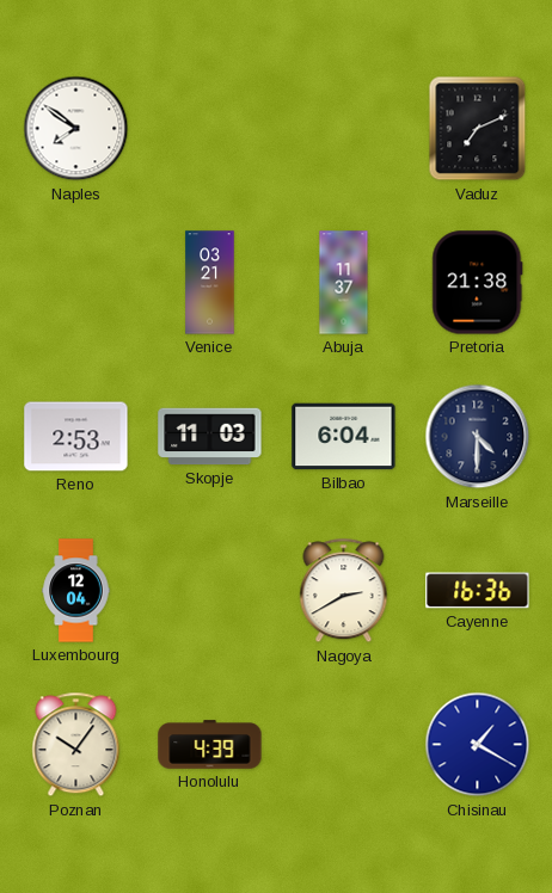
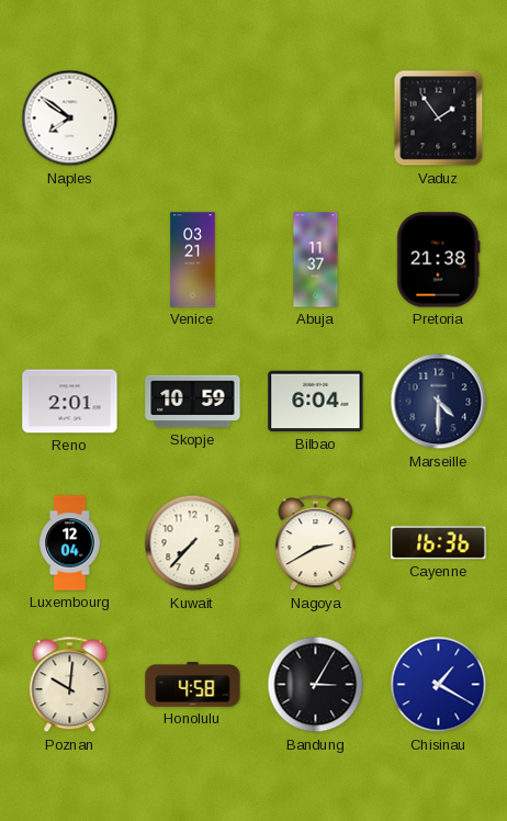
Vaduz: 7:11 -> 1:54
Reno: 2:53 -> 2:01
Skopje: 11:03 -> 10:59
Kuwait: none -> 7:37
Poznan: 10:06 -> 10:01
Honolulu: 4:39 -> 4:58
Bandung: none -> 3:05
